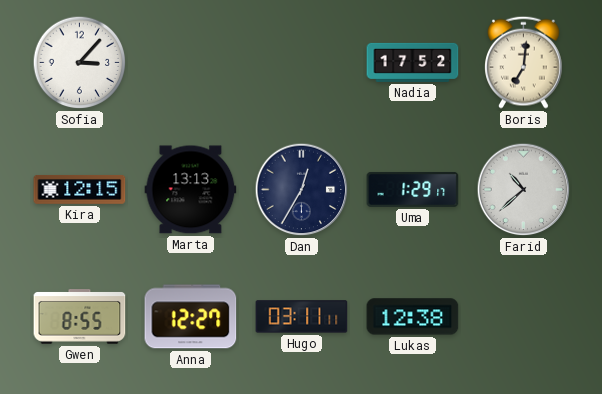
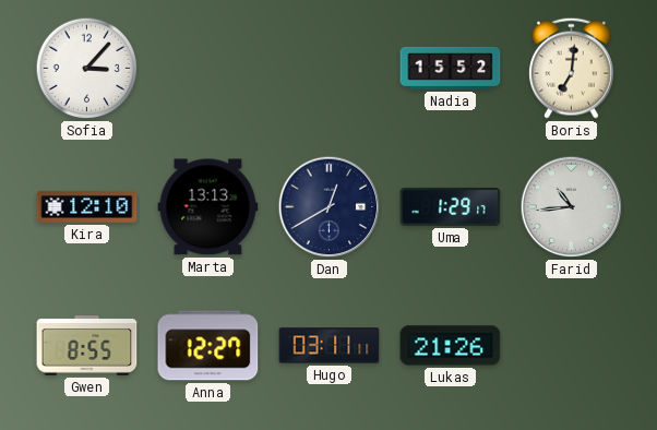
Nadia: 17:52 -> 15:52
Kira: 12:15 -> 12:10
Dan: 12:35 -> 12:40
Farid: 10:38 -> 10:44
Lukas: 12:38 -> 21:26
